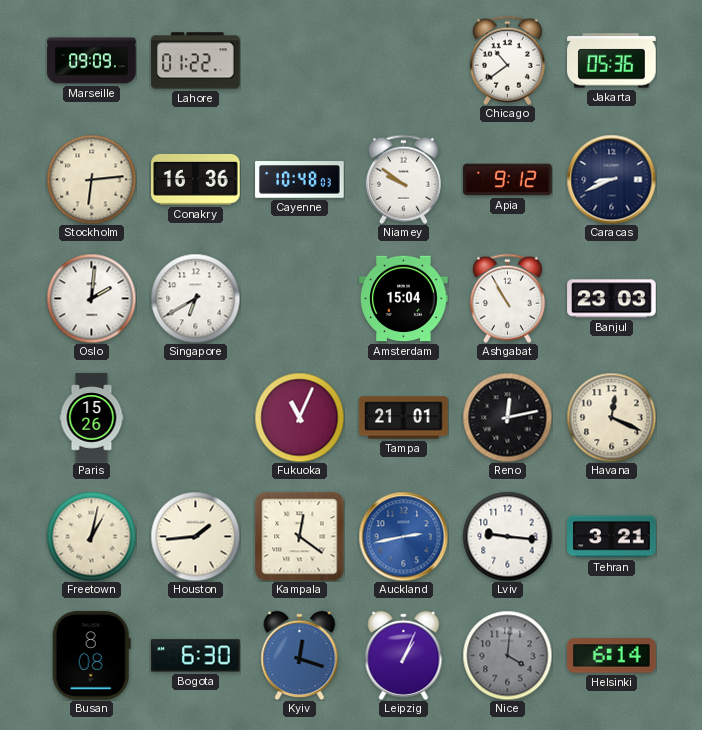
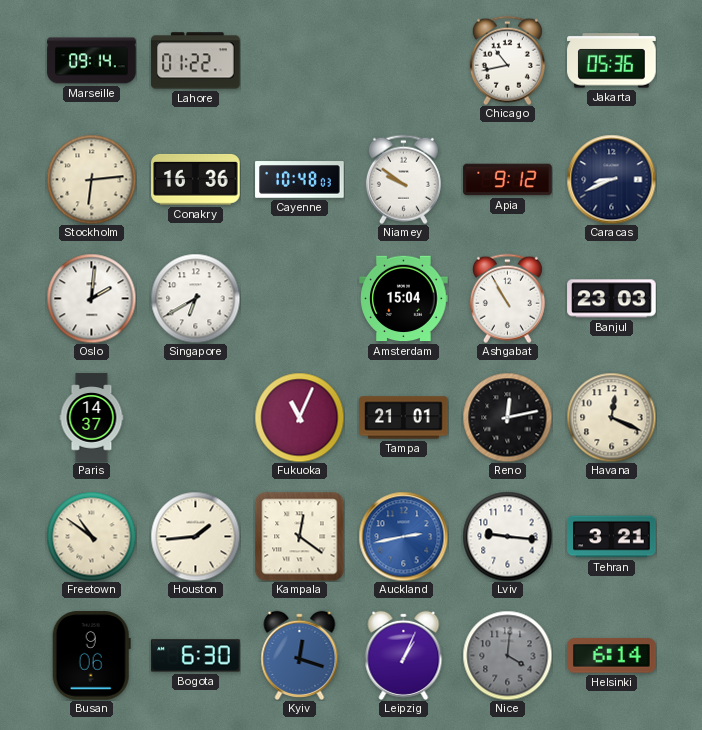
Marseille: 09:09 -> 09:14
Chicago: 10:39 -> 10:43
Paris: 15:26 -> 14:37
Freetown: 1:02 -> 10:51
Busan: 8:08 -> 9:06
